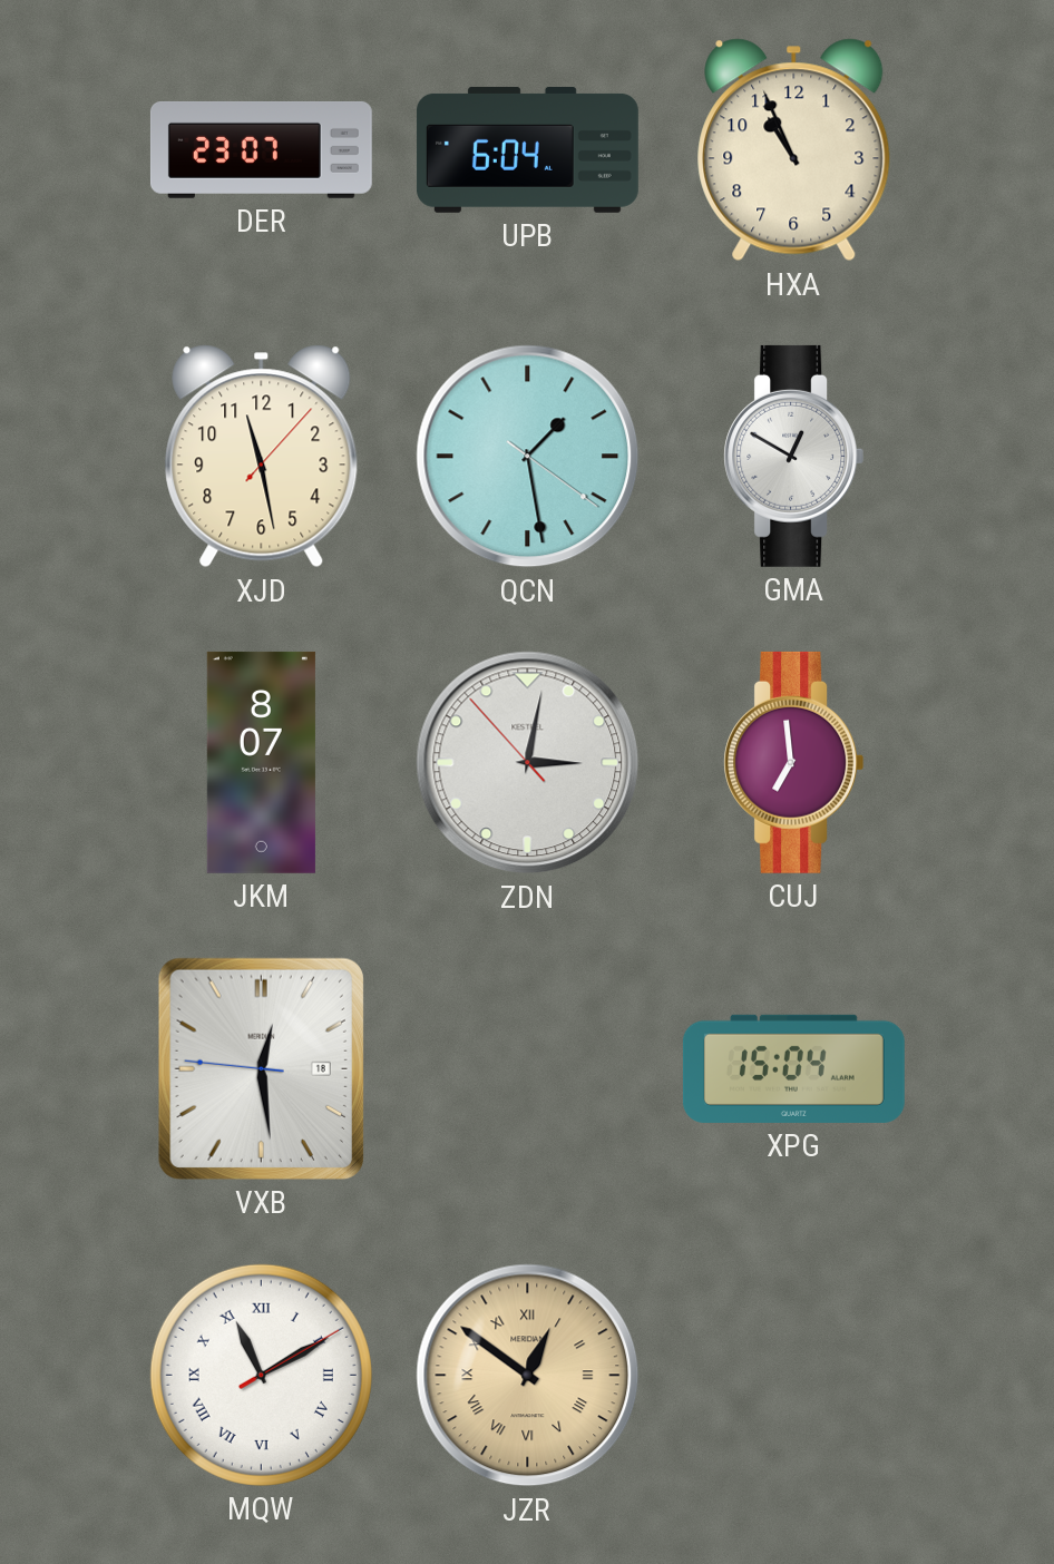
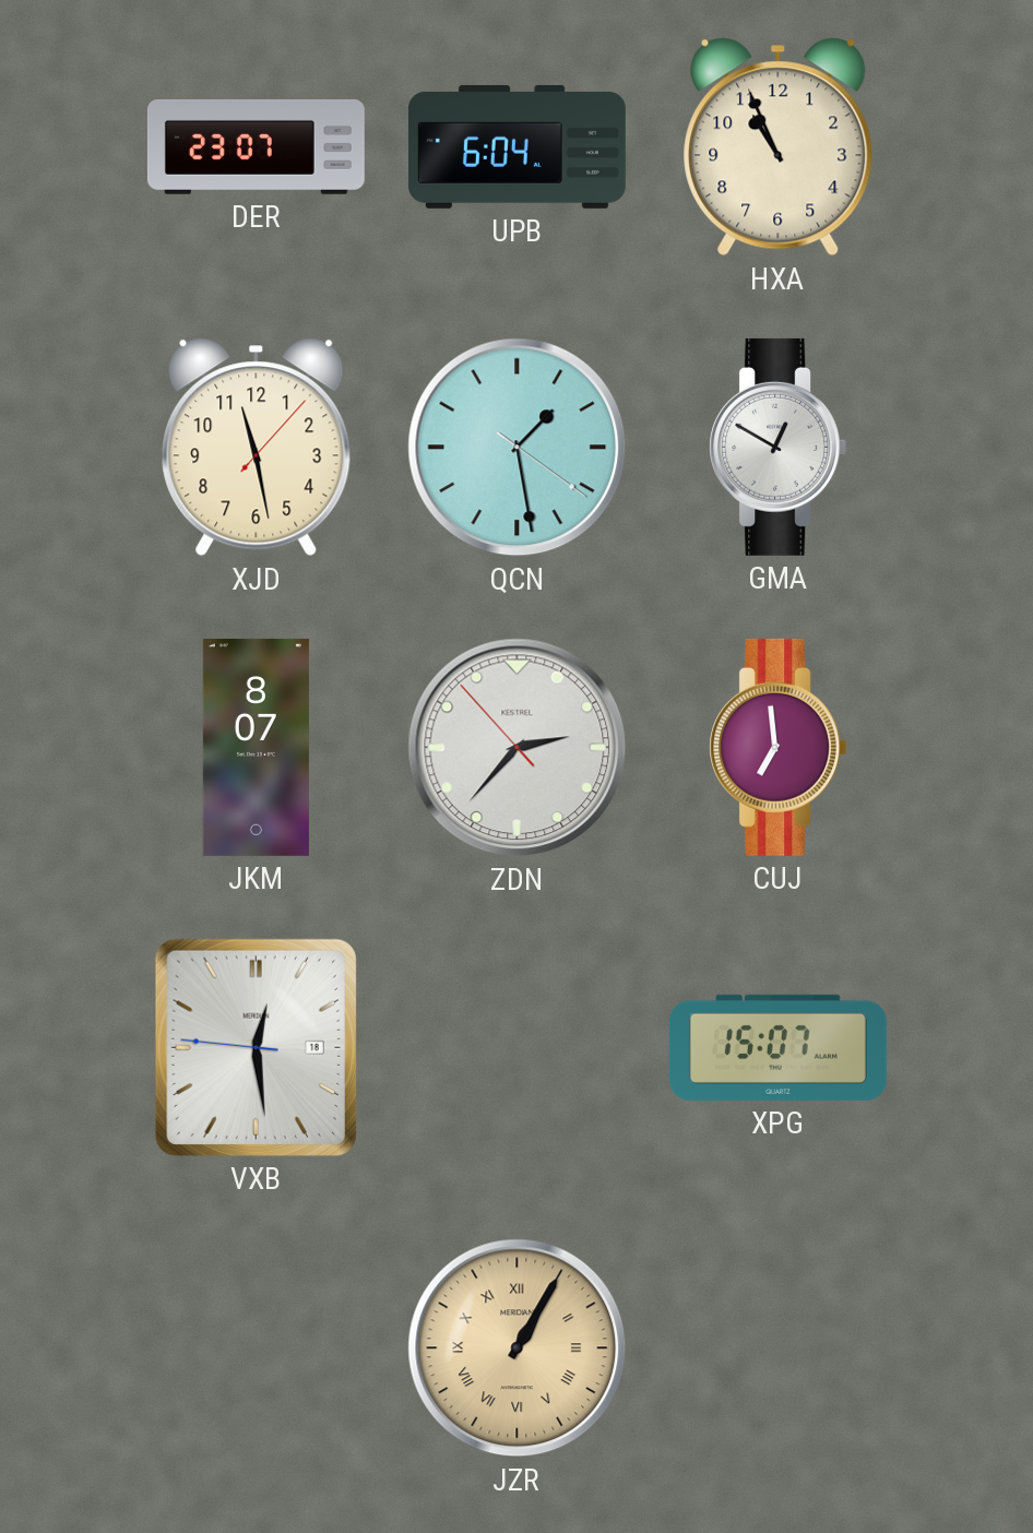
ZDN: 3:01 -> 2:36
XPG: 15:04 -> 15:07
MQW: 11:10 -> none
JZR: 12:51 -> 1:05
